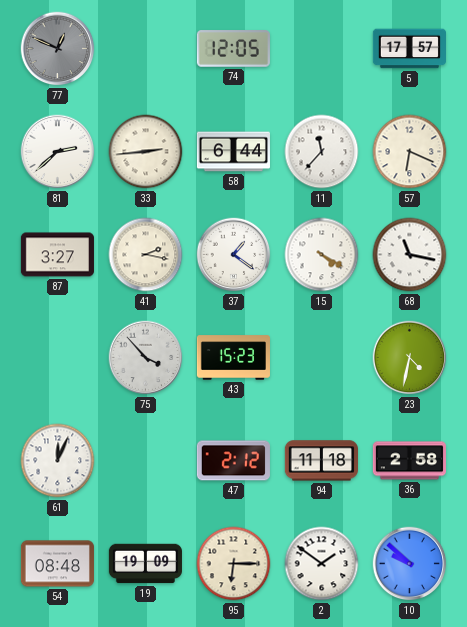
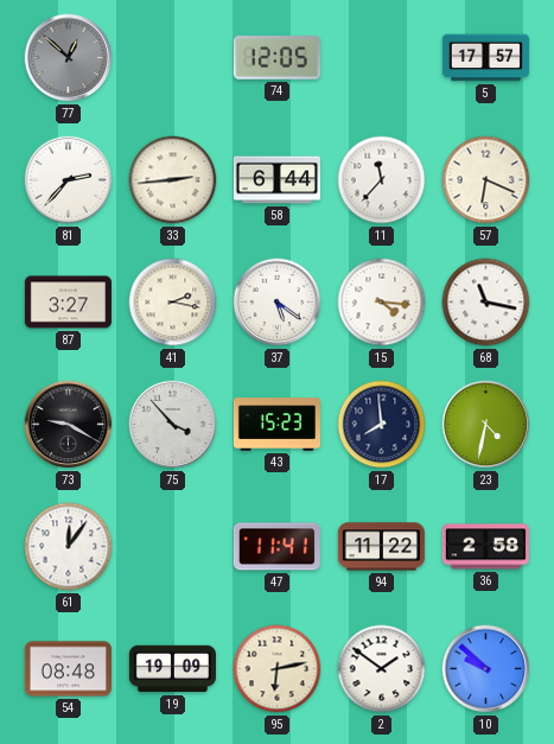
77: 12:49 -> 12:52
81: 2:38 -> 2:37
37: 1:21 -> 5:21
15: 4:20 -> 4:16
73: none -> 9:20
17: none -> 7:59
61: 12:04 -> 12:06
47: 2:12 -> 11:41
94: 11:18 -> 11:22
95: 6:15 -> 6:13
